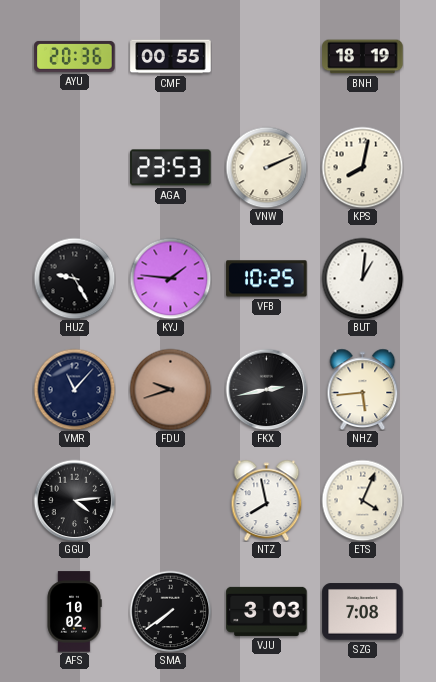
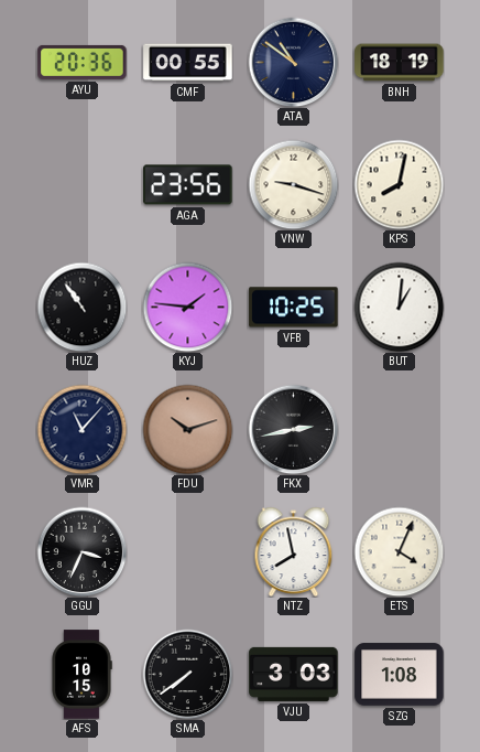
ATA: none -> 10:51
AGA: 23:53 -> 23:56
VNW: 2:11 -> 9:18
HUZ: 9:25 -> 10:54
FDU: 9:42 -> 10:12
NHZ: 5:44 -> none
GGU: 4:14 -> 3:34
AFS: 10:02 -> 10:15
SZG: 7:08 -> 1:08
